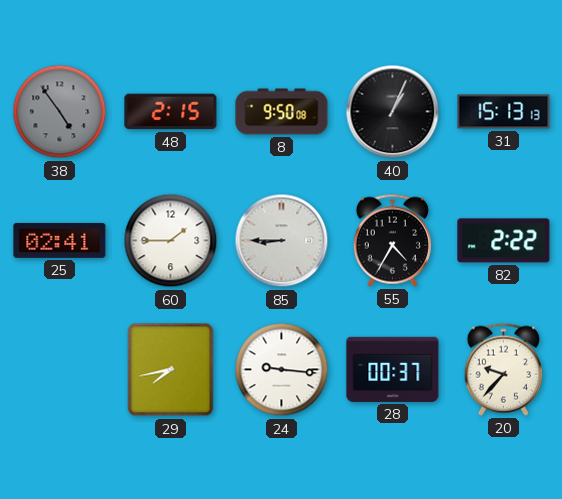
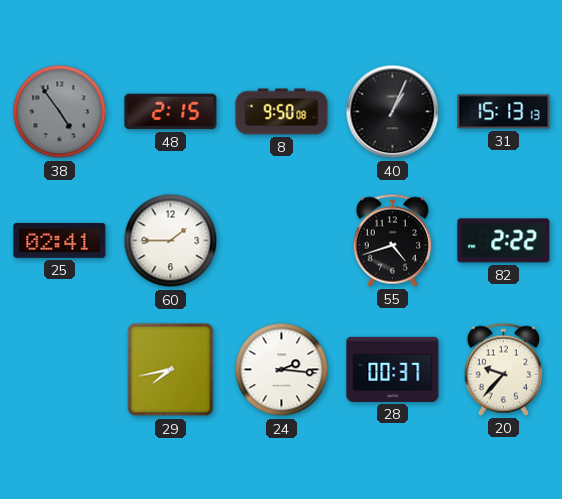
85: 8:45 -> none
55: 4:35 -> 4:42
24: 9:16 -> 2:16
